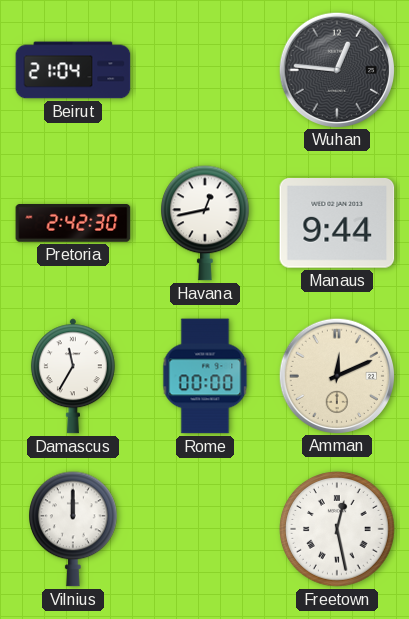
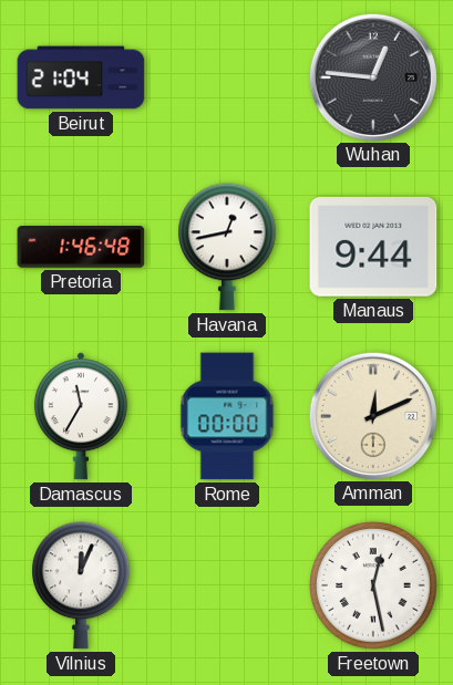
Pretoria: 2:42 -> 1:46
Vilnius: 12:00 -> 12:04
